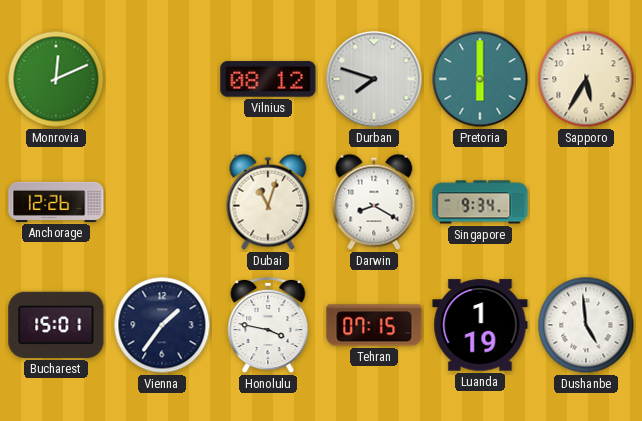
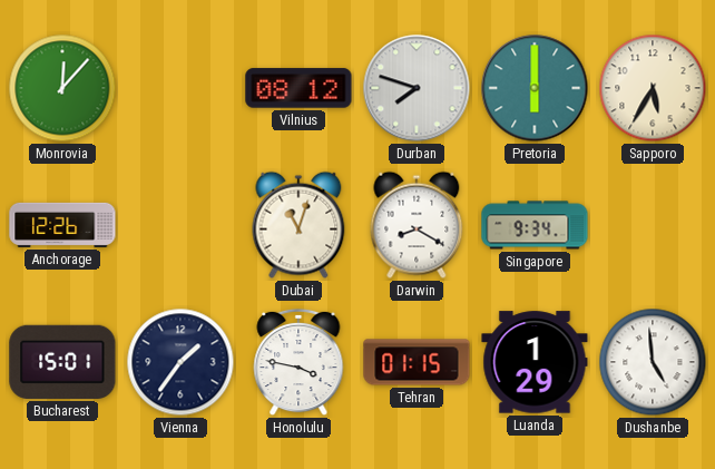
Monrovia: 12:11 -> 12:07
Tehran: 07:15 -> 01:15
Luanda: 1:19 -> 1:29
